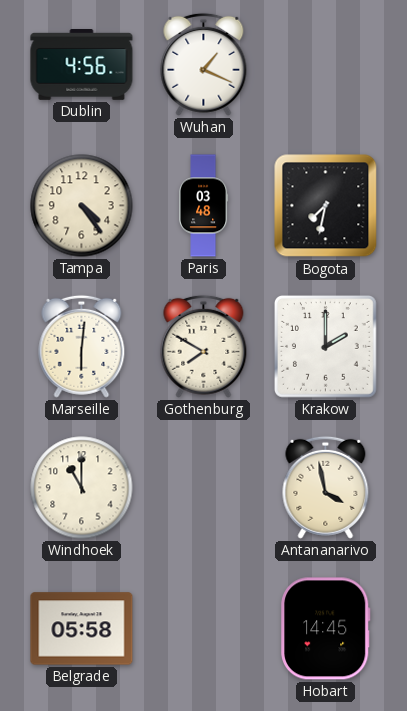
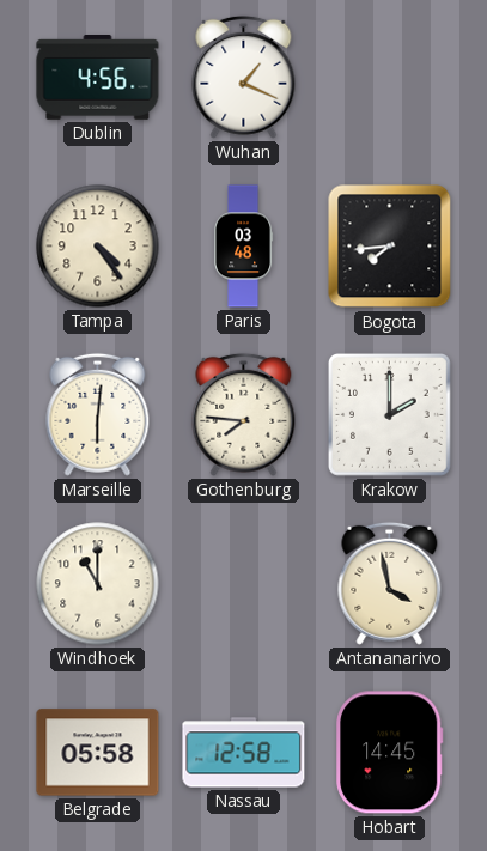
Bogota: 7:32 -> 7:44
Gothenburg: 7:50 -> 7:46
Nassau: none -> 12:58
